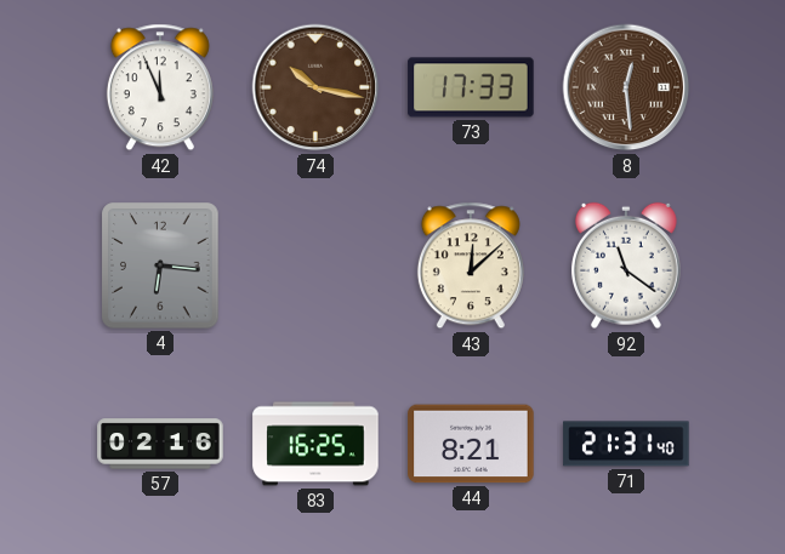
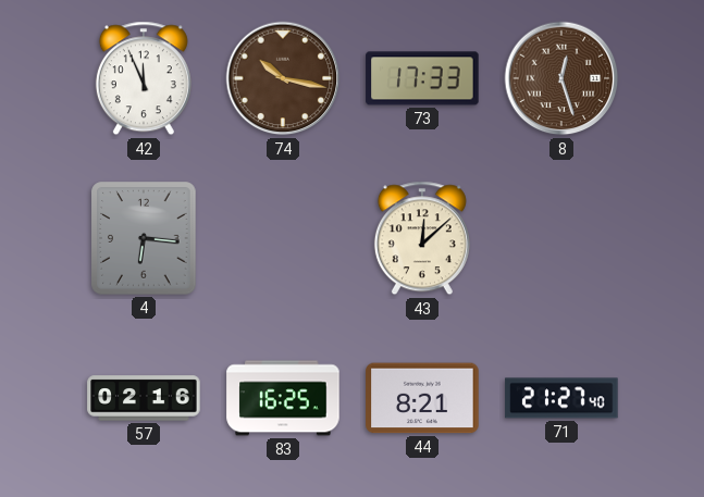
8: 12:29 -> 12:27
92: 11:21 -> none
71: 21:31 -> 21:27
